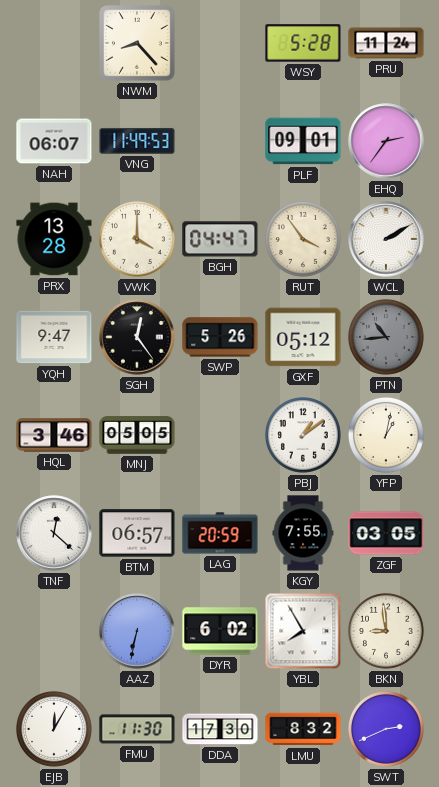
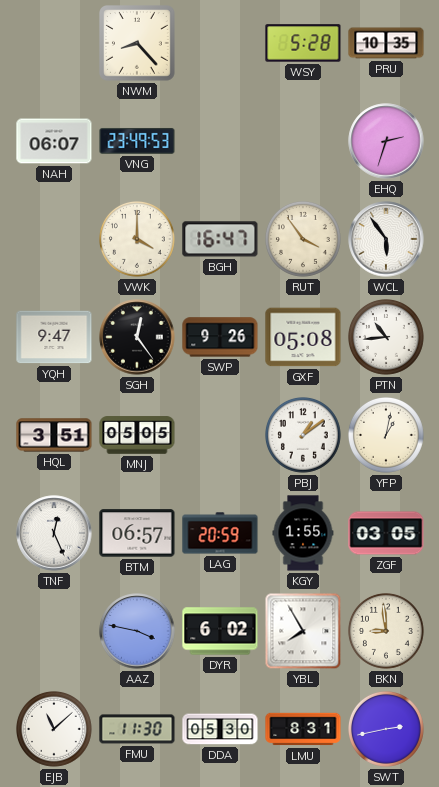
PRU: 11:24 -> 10:35
VNG: 11:49 -> 23:49
PLF: 09:01 -> none
EHQ: 2:36 -> 2:33
PRX: 13:28 -> none
BGH: 04:47 -> 16:47
WCL: 2:10 -> 5:54
SWP: 5:26 -> 9:26
GXF: 05:12 -> 05:08
PTN dial: grey -> white
HQL: 3:46 -> 3:51
TNF: 12:22 -> 12:26
KGY: 7:55 -> 1:55
AAZ: 6:32 -> 3:47
EJB: 12:05 -> 11:08
DDA: 17:30 -> 05:30
LMU: 8:32 -> 8:31
SWT: 2:41 -> 2:43
